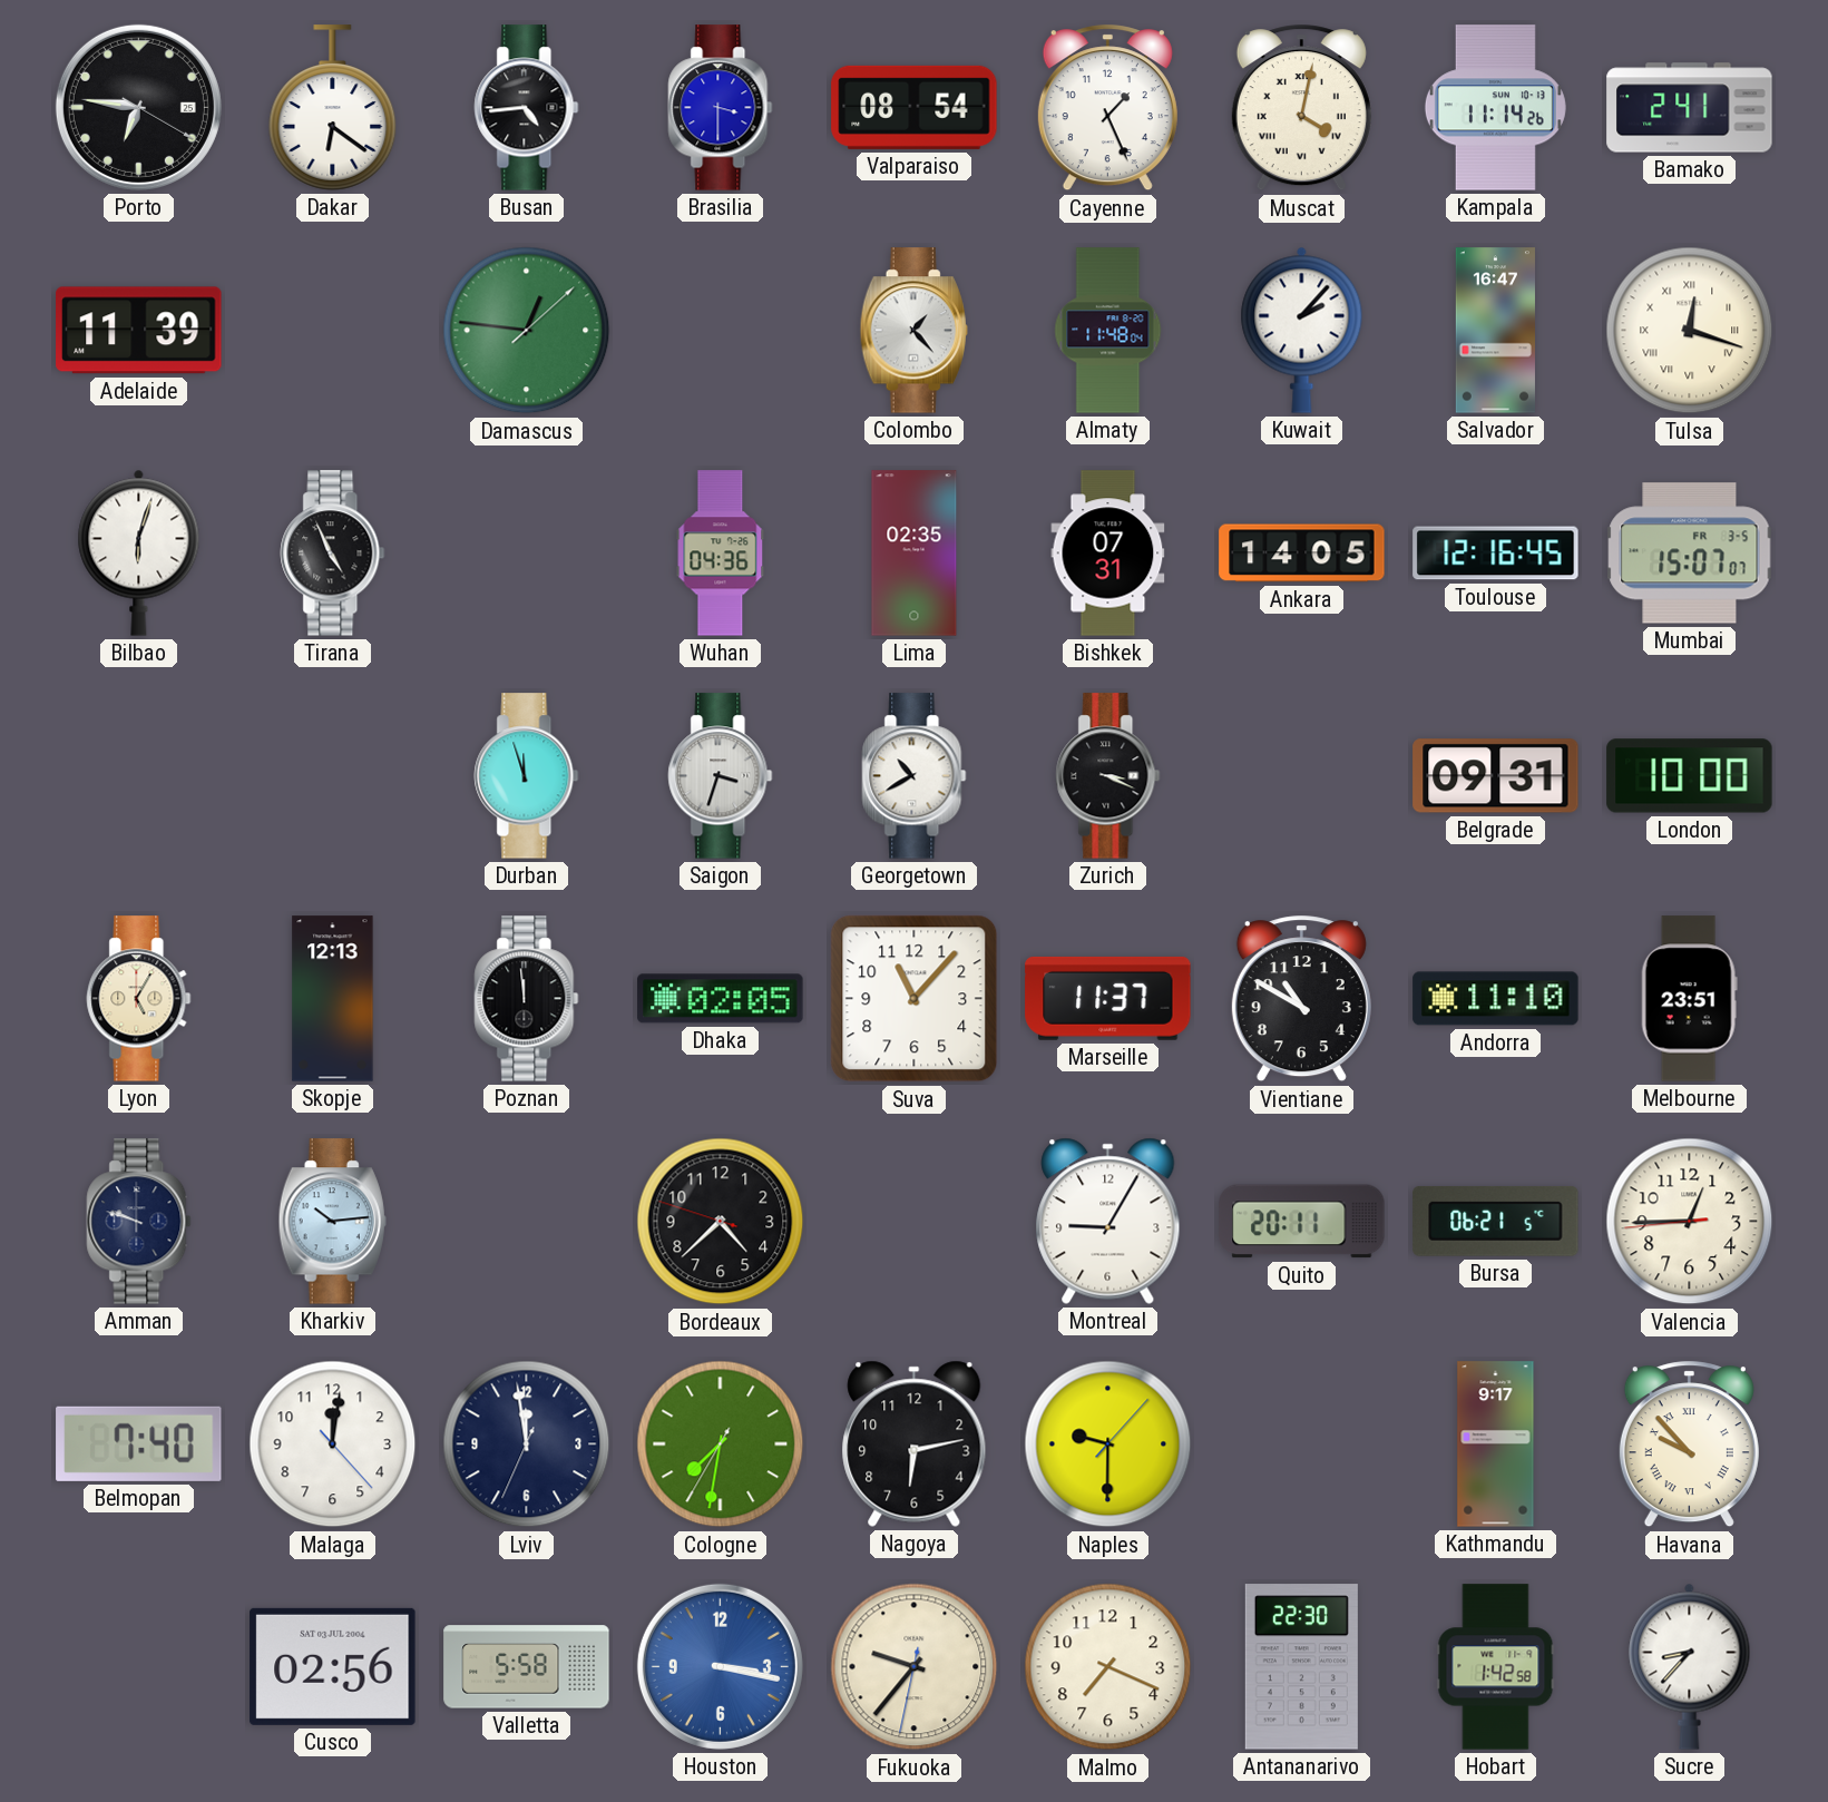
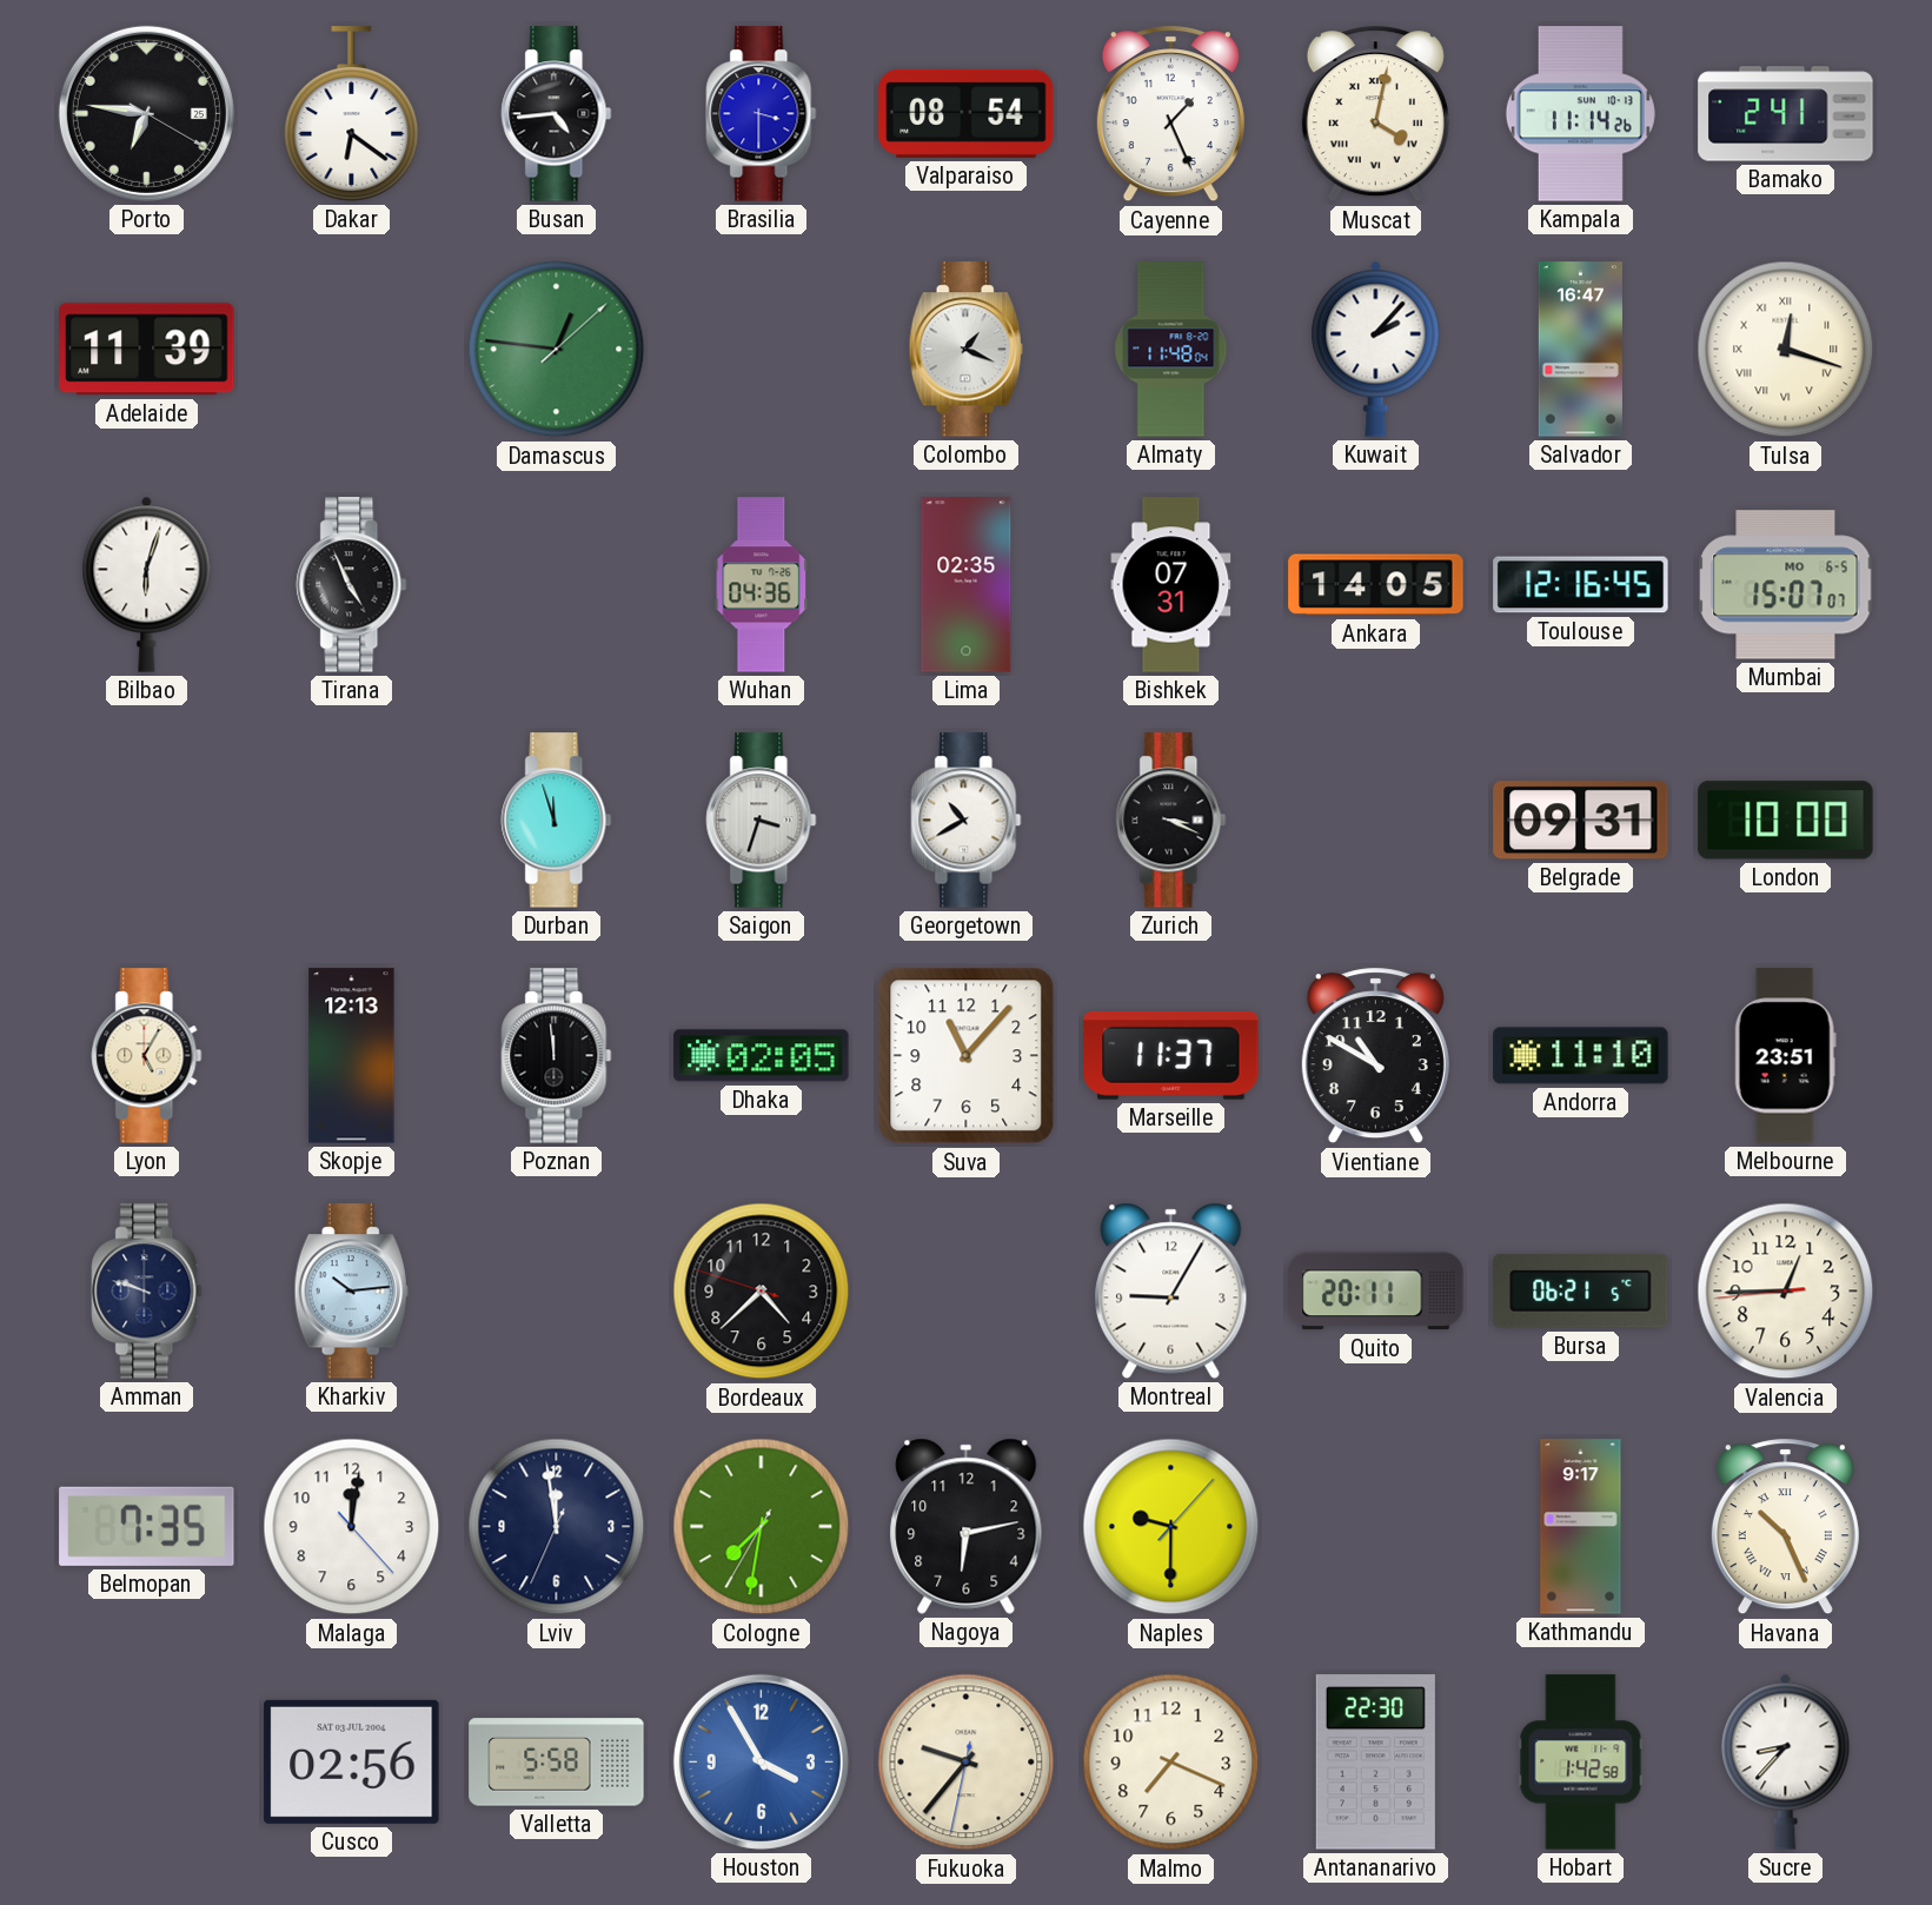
Colombo: 1:23 -> 1:19
Mumbai date: FR 3-5 -> MO 6-5
Belmopan: 7:40 -> 7:35
Havana: 9:53 -> 10:26
Houston: 3:17 -> 3:55
